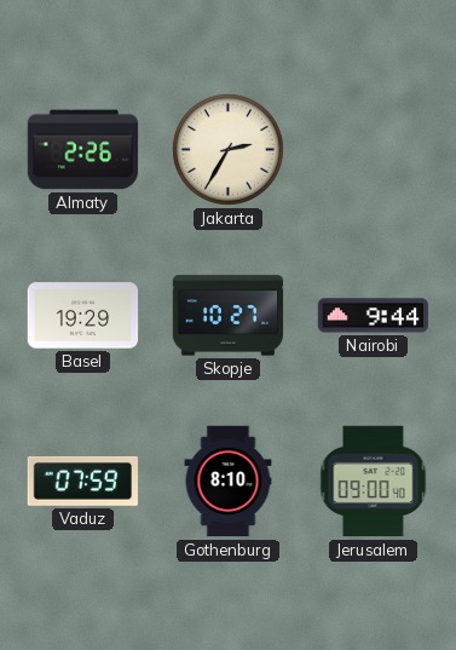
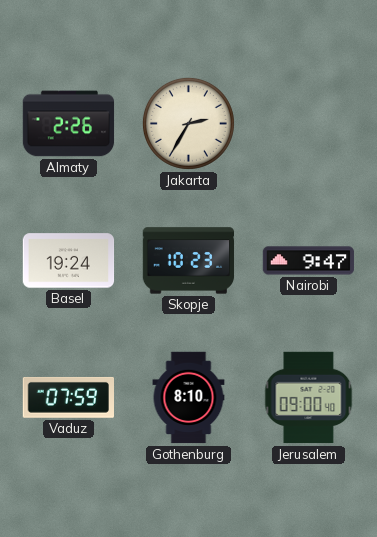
Basel: 19:29 -> 19:24
Skopje: 10:27 -> 10:23
Nairobi: 9:44 -> 9:47
